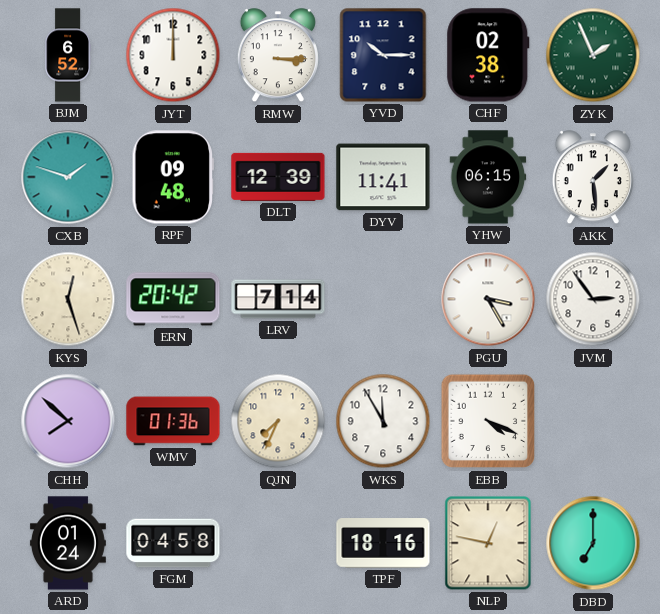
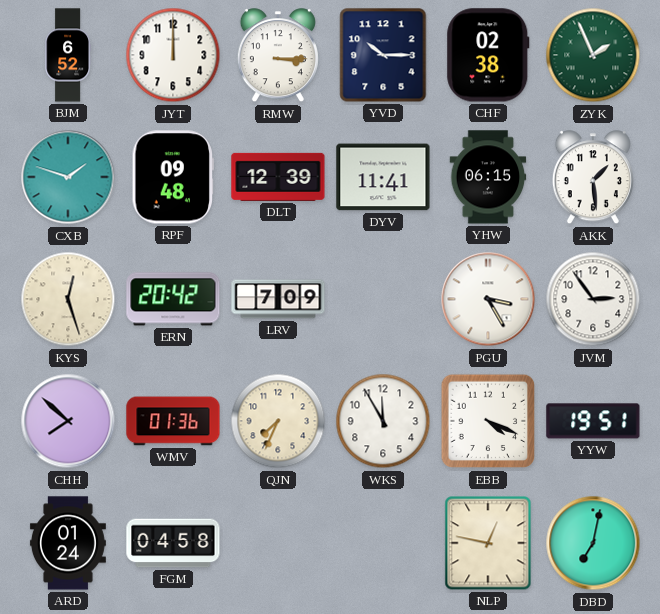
LRV: 7:14 -> 7:09
YYW: none -> 19:51
TPF: 18:16 -> none
DBD: 7:00 -> 7:02
